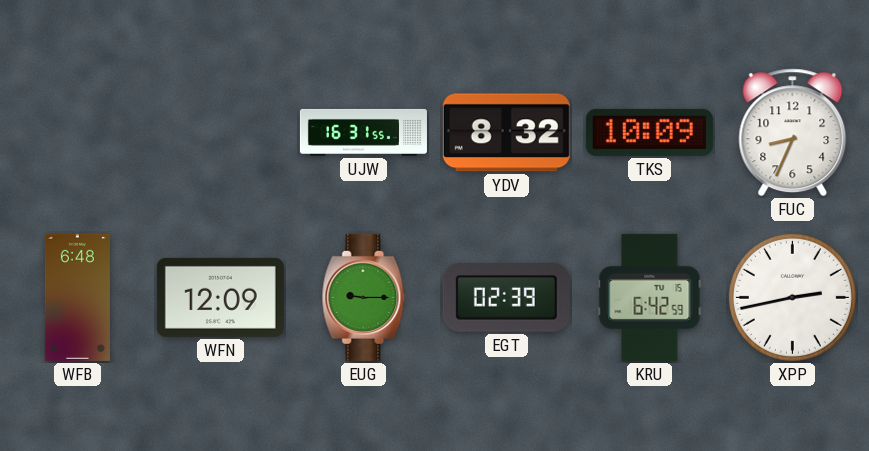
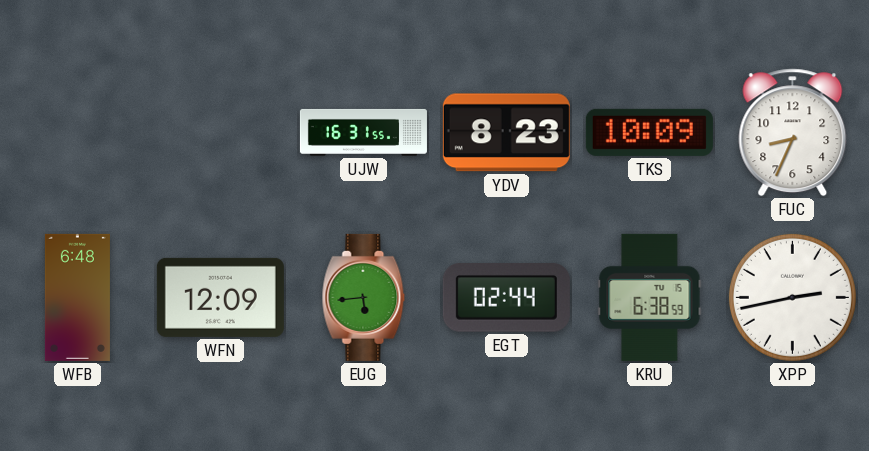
YDV: 8:32 -> 8:23
EUG: 9:15 -> 5:44
EGT: 02:39 -> 02:44
KRU: 6:42 -> 6:38
